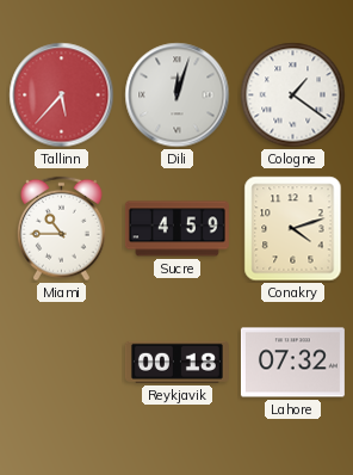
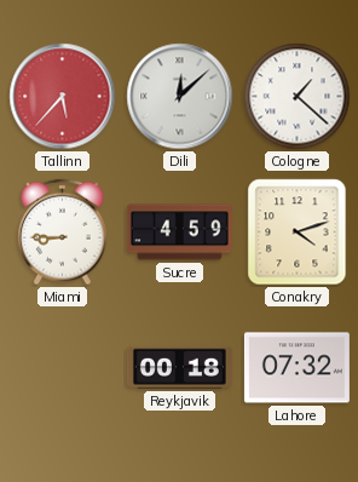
Dili: 12:03 -> 12:08
Cologne: 1:21 -> 1:22
Miami: 10:45 -> 8:45
